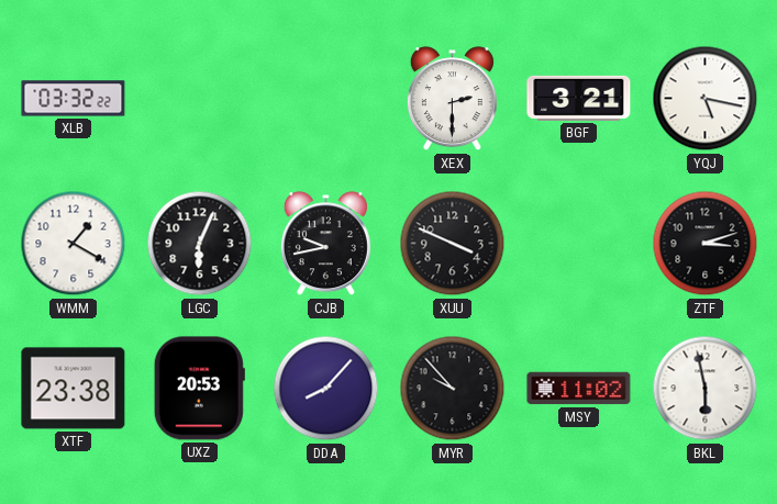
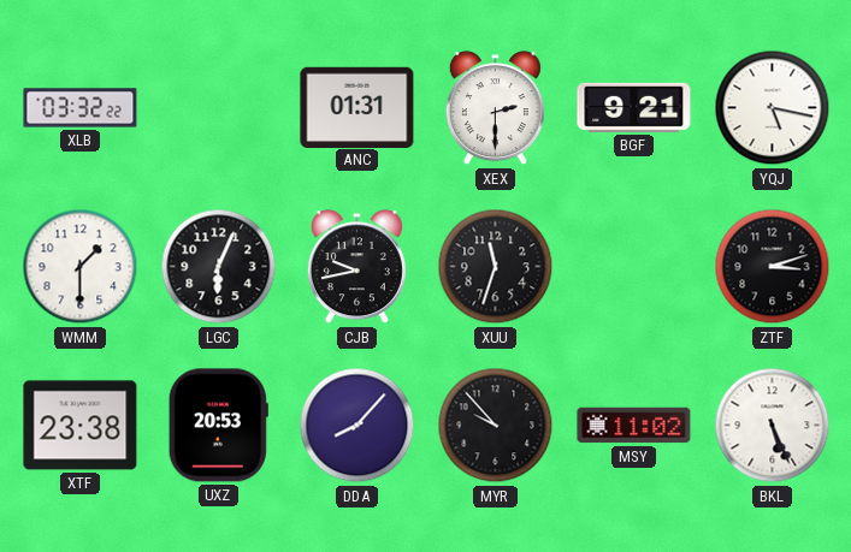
ANC: none -> 01:31
BGF: 3:21 -> 9:21
WMM: 1:20 -> 1:30
XUU: 3:49 -> 11:33
BKL: 5:58 -> 5:26
